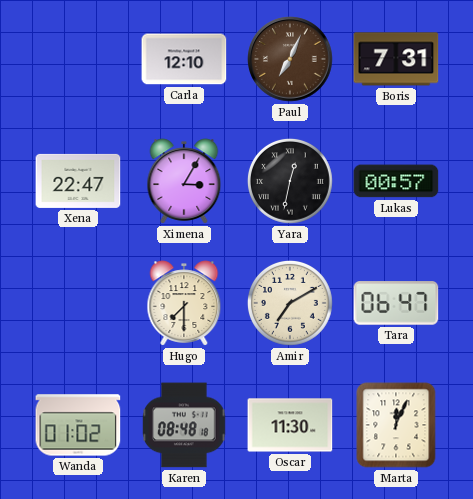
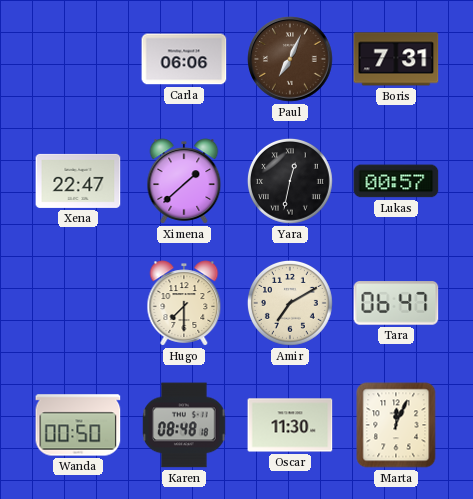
Carla: 12:10 -> 06:06
Ximena: 3:05 -> 1:38
Wanda: 01:02 -> 00:50
